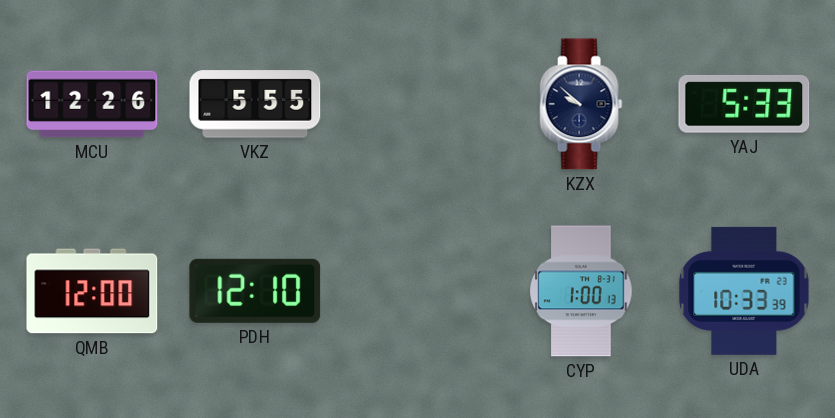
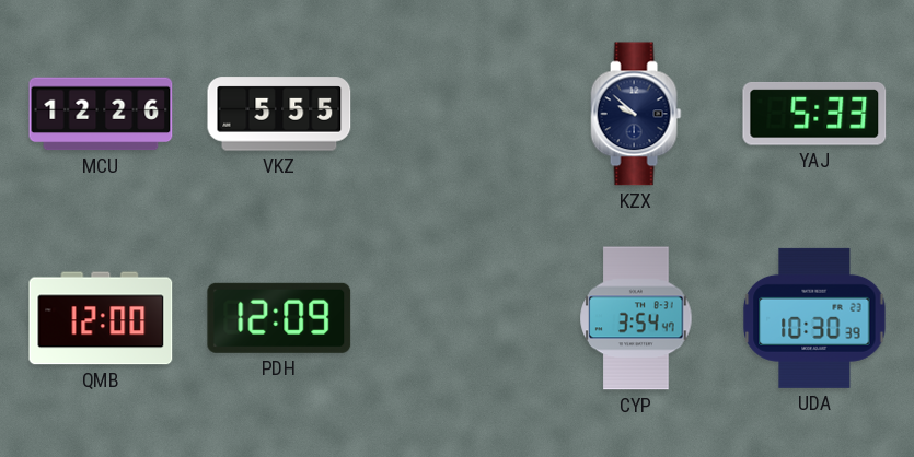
PDH: 12:10 -> 12:09
CYP: 1:00 -> 3:54
UDA: 10:33 -> 10:30
